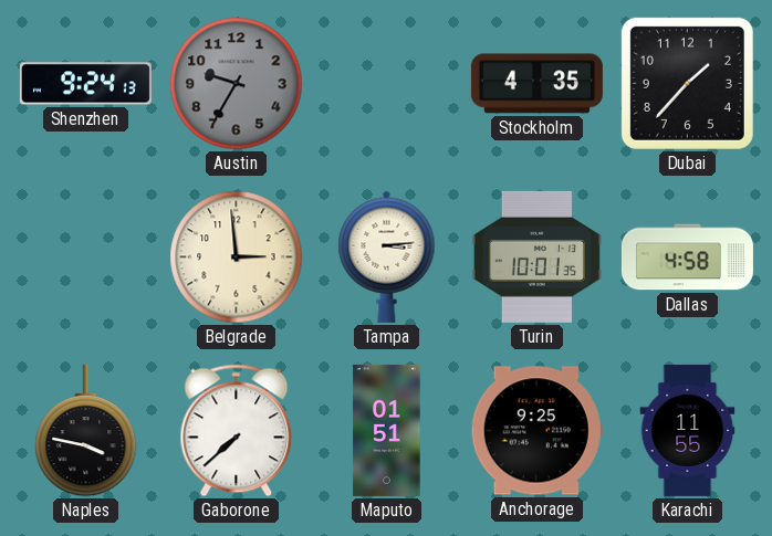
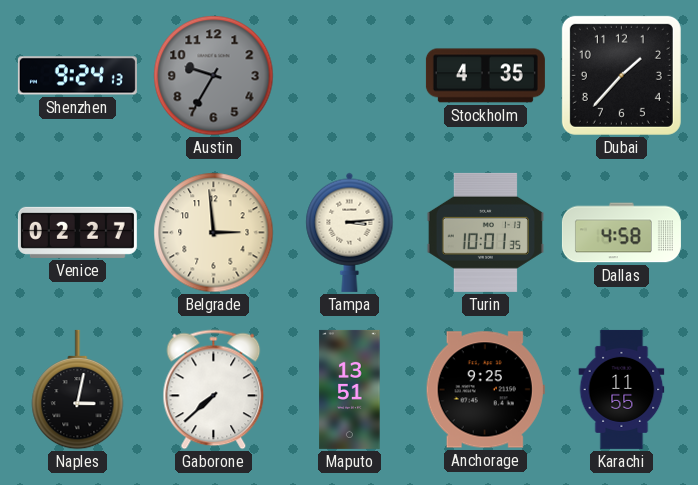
Venice: none -> 02:27
Naples: 3:47 -> 3:02
Maputo: 01:51 -> 13:51
